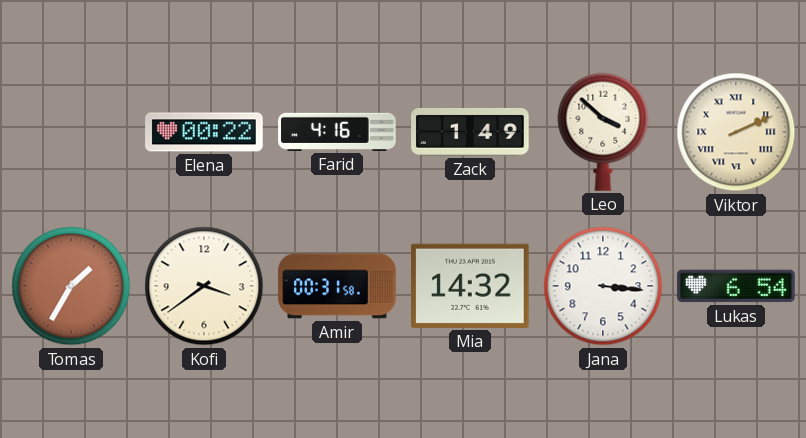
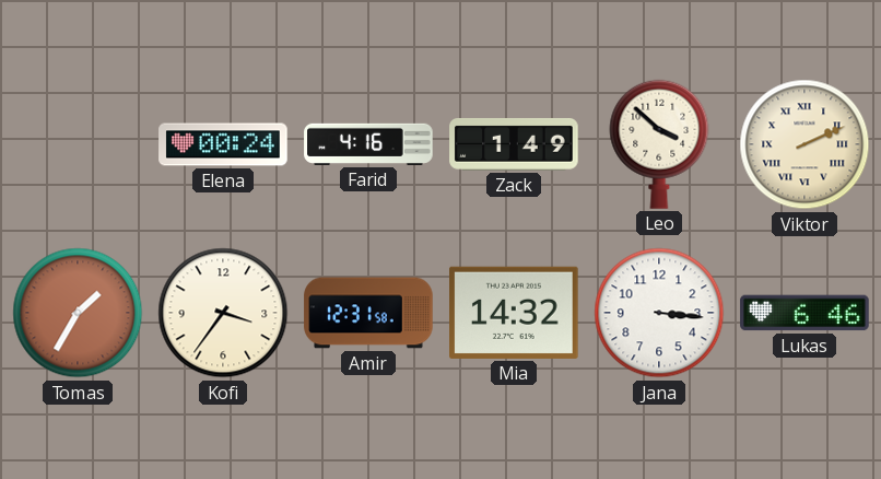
Elena: 00:22 -> 00:24
Kofi: 3:39 -> 3:36
Amir: 00:31 -> 12:31
Lukas: 6:54 -> 6:46
